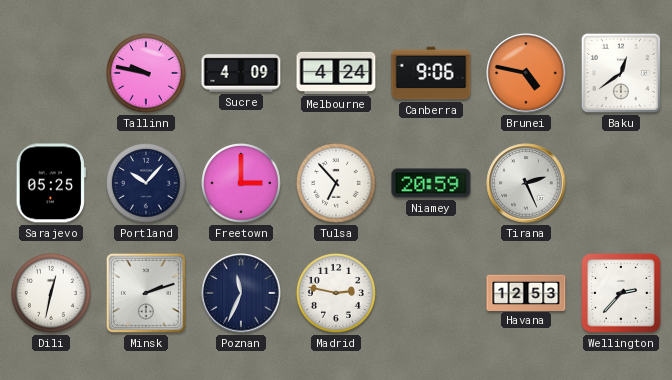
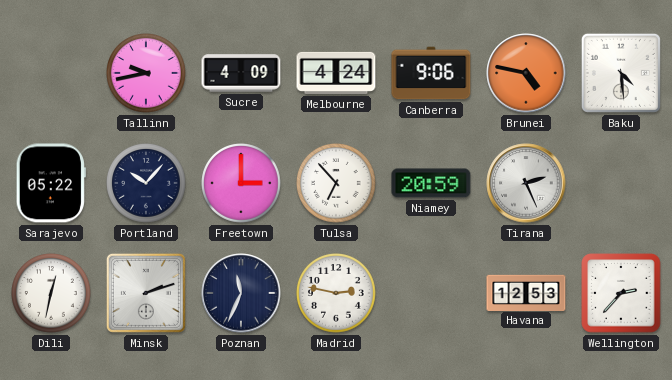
Tallinn: 9:47 -> 9:43
Baku: 12:39 -> 4:29
Sarajevo: 05:25 -> 05:22
